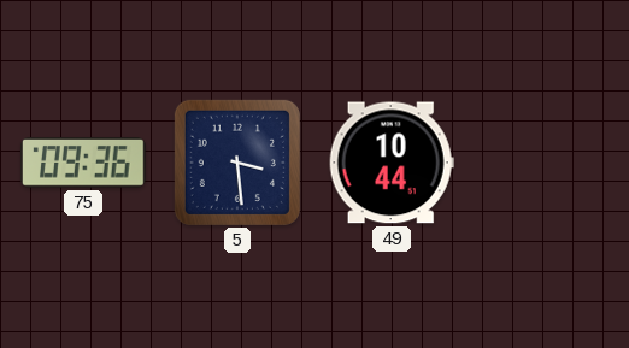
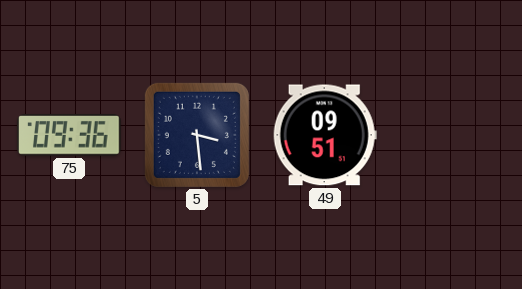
49: 10:44 -> 09:51
